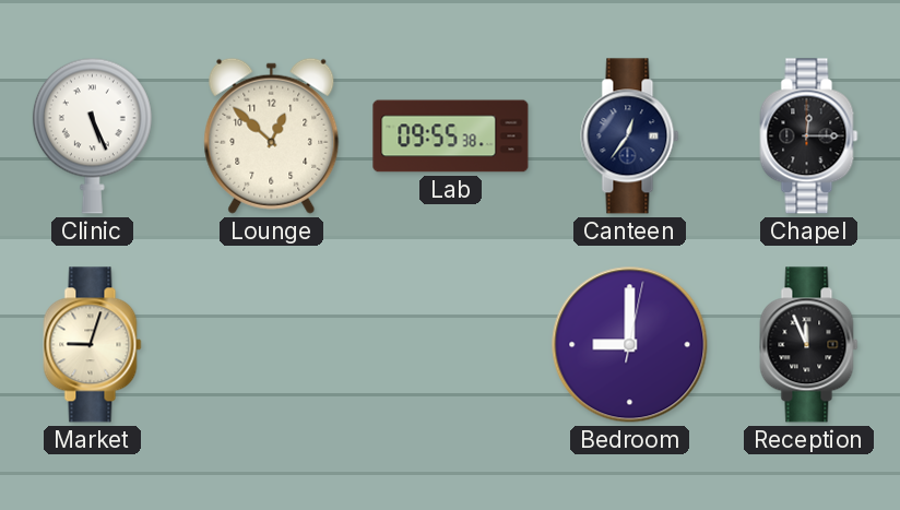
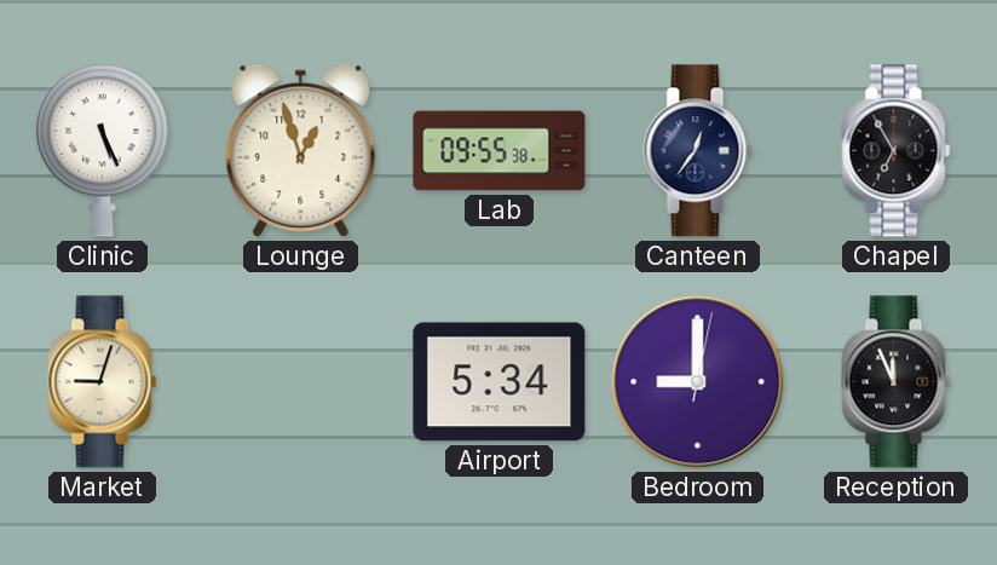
Lounge: 12:52 -> 12:57
Chapel: 12:15 -> 6:55
Airport: none -> 5:34
